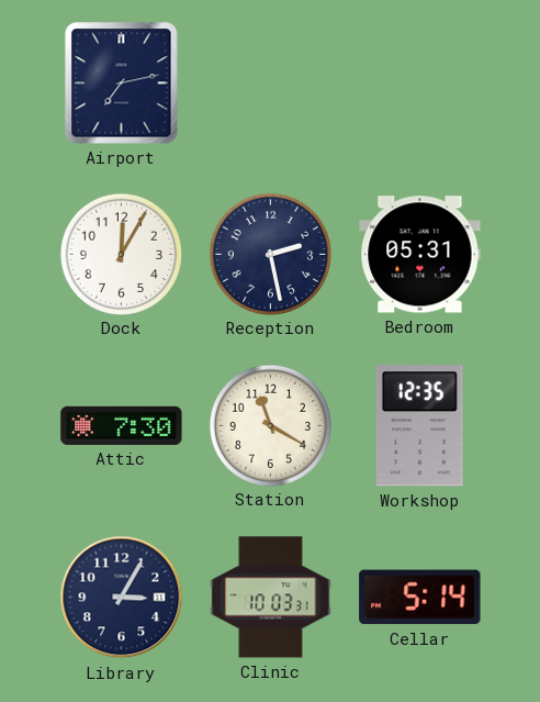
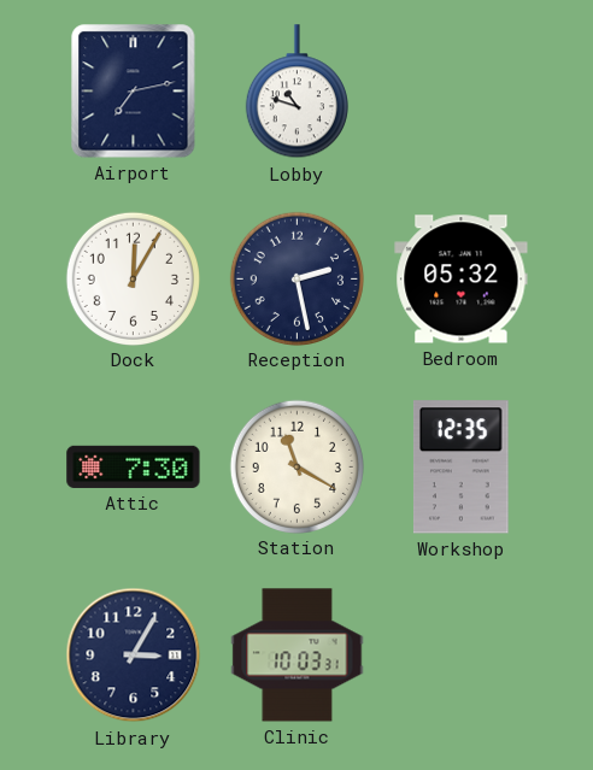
Lobby: none -> 10:48
Bedroom: 05:31 -> 05:32
Cellar: 5:14 -> none
